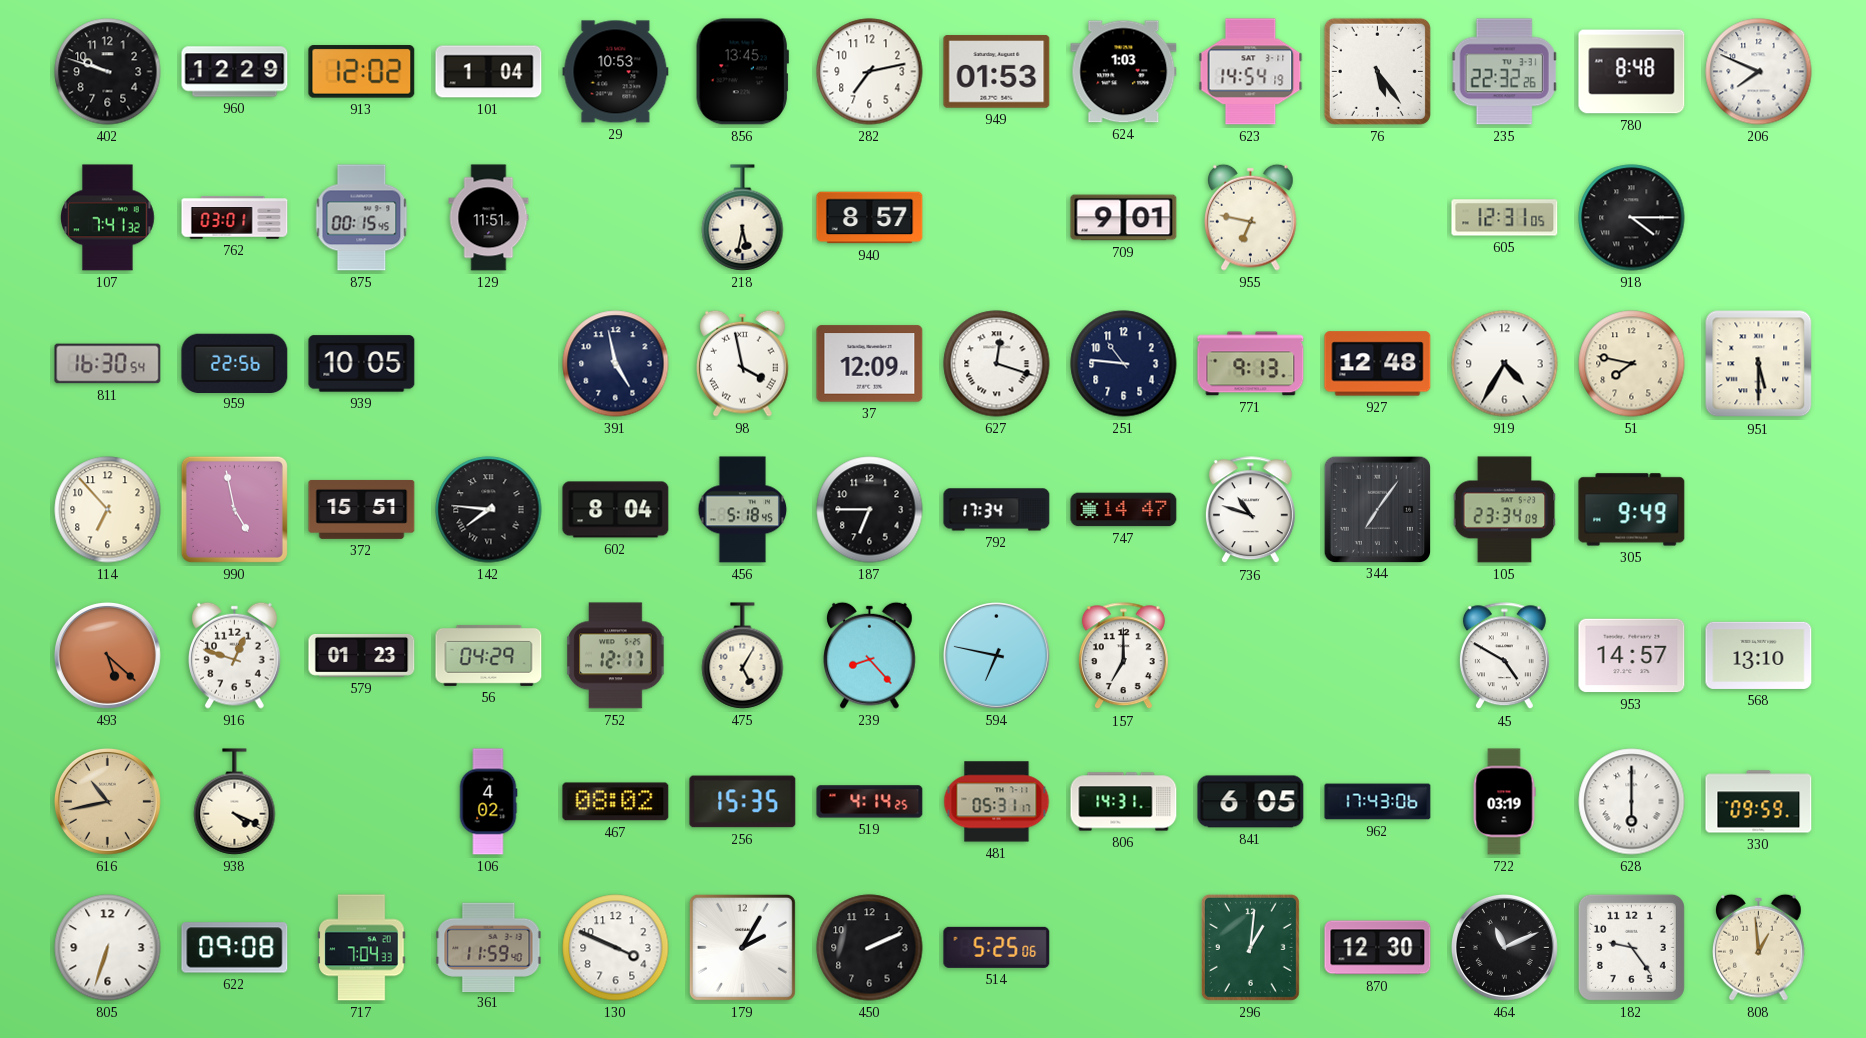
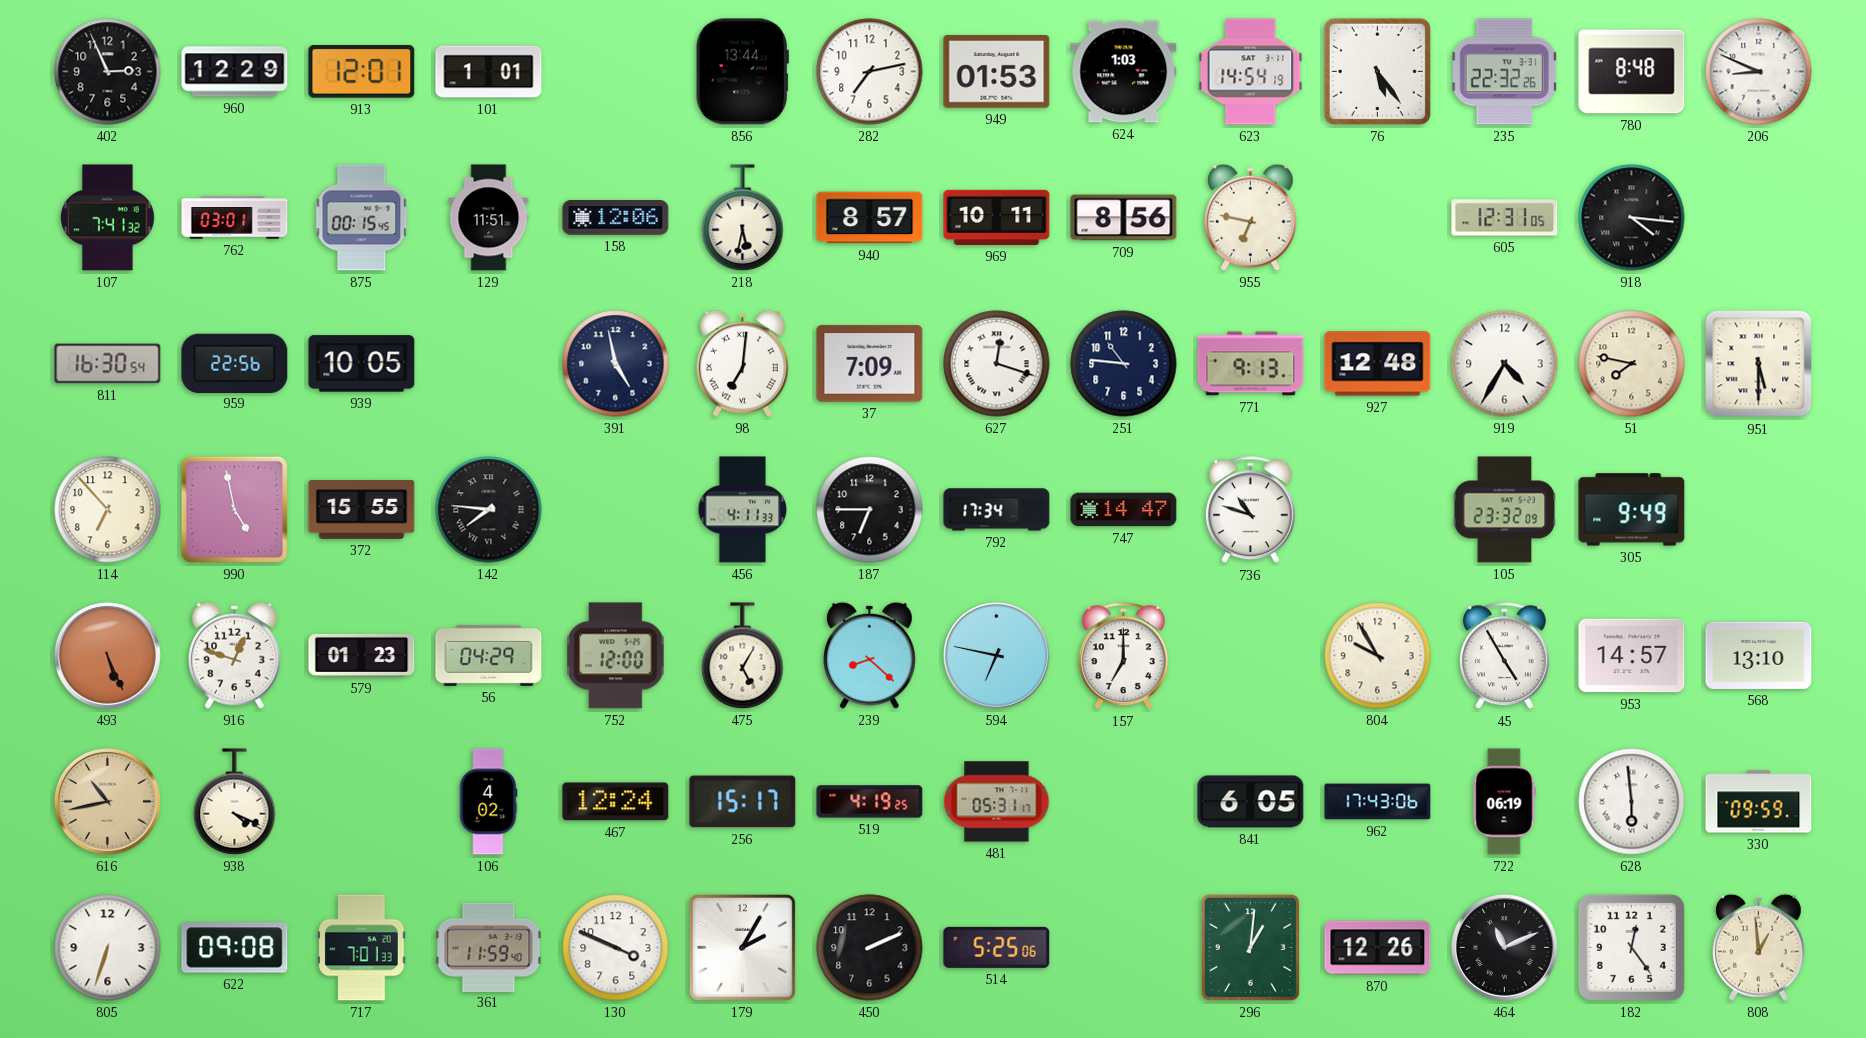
402: 9:48 -> 2:56
913: 12:02 -> 12:01
101: 1:04 -> 1:01
29: 10:53 -> none
856: 13:45 -> 13:44
206: 7:49 -> 8:49
158: none -> 12:06
969: none -> 10:11
709: 9:01 -> 8:56
918: 4:15 -> 4:16
98: 3:58 -> 7:01
37: 12:09 -> 7:09
372: 15:51 -> 15:55
602: 8:04 -> none
456: 5:18 -> 4:11
344: 7:06 -> none
105: 23:34 -> 23:32
493: 5:22 -> 5:26
752: 12:17 -> 12:00
239: 8:23 -> 8:22
804: none -> 9:55
45: 4:50 -> 4:55
467: 08:02 -> 12:24
256: 15:35 -> 15:17
519: 4:14 -> 4:19
806: 14:31 -> none
722: 03:19 -> 06:19
628: 6:00 -> 5:59
717: 7:04 -> 7:01
870: 12:30 -> 12:26
182: 9:24 -> 12:24
